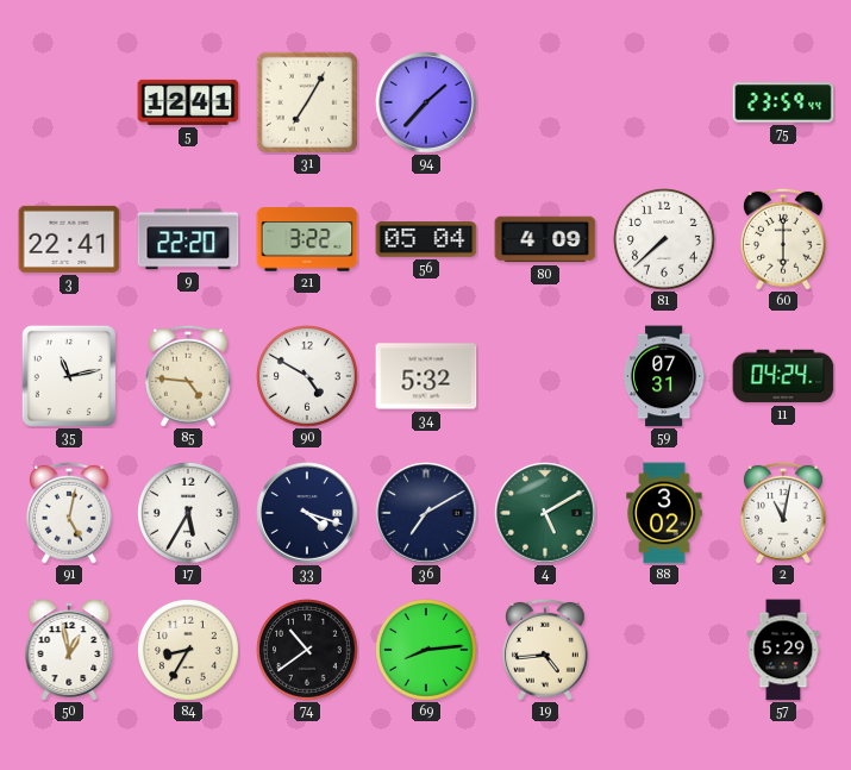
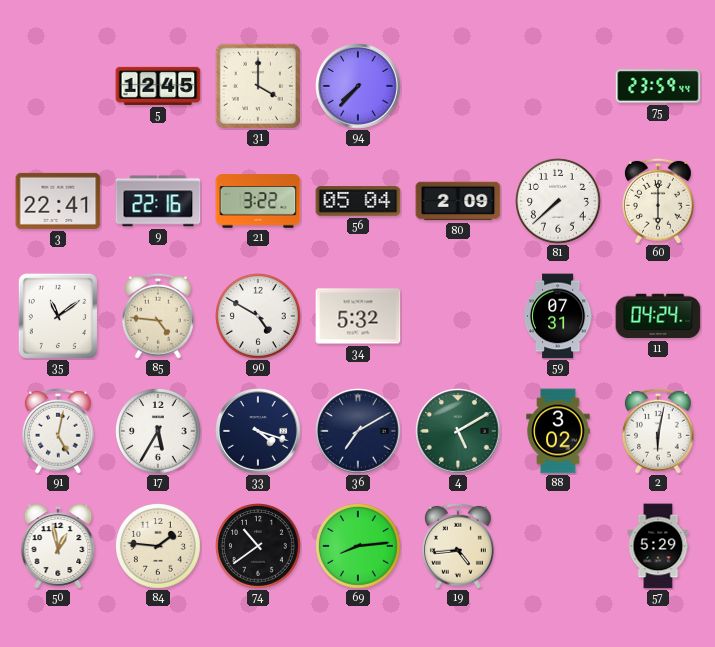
5: 12:41 -> 12:45
31: 7:05 -> 4:00
94: 1:37 -> 7:37
9: 22:20 -> 22:16
80: 4:09 -> 2:09
35: 11:13 -> 11:09
2: 11:02 -> 6:02
84: 8:35 -> 1:46
